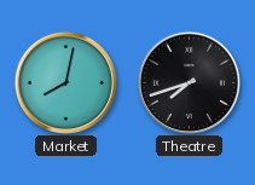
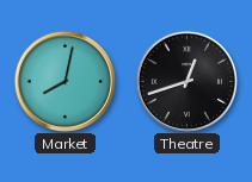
Theatre: 7:42 -> 12:42
